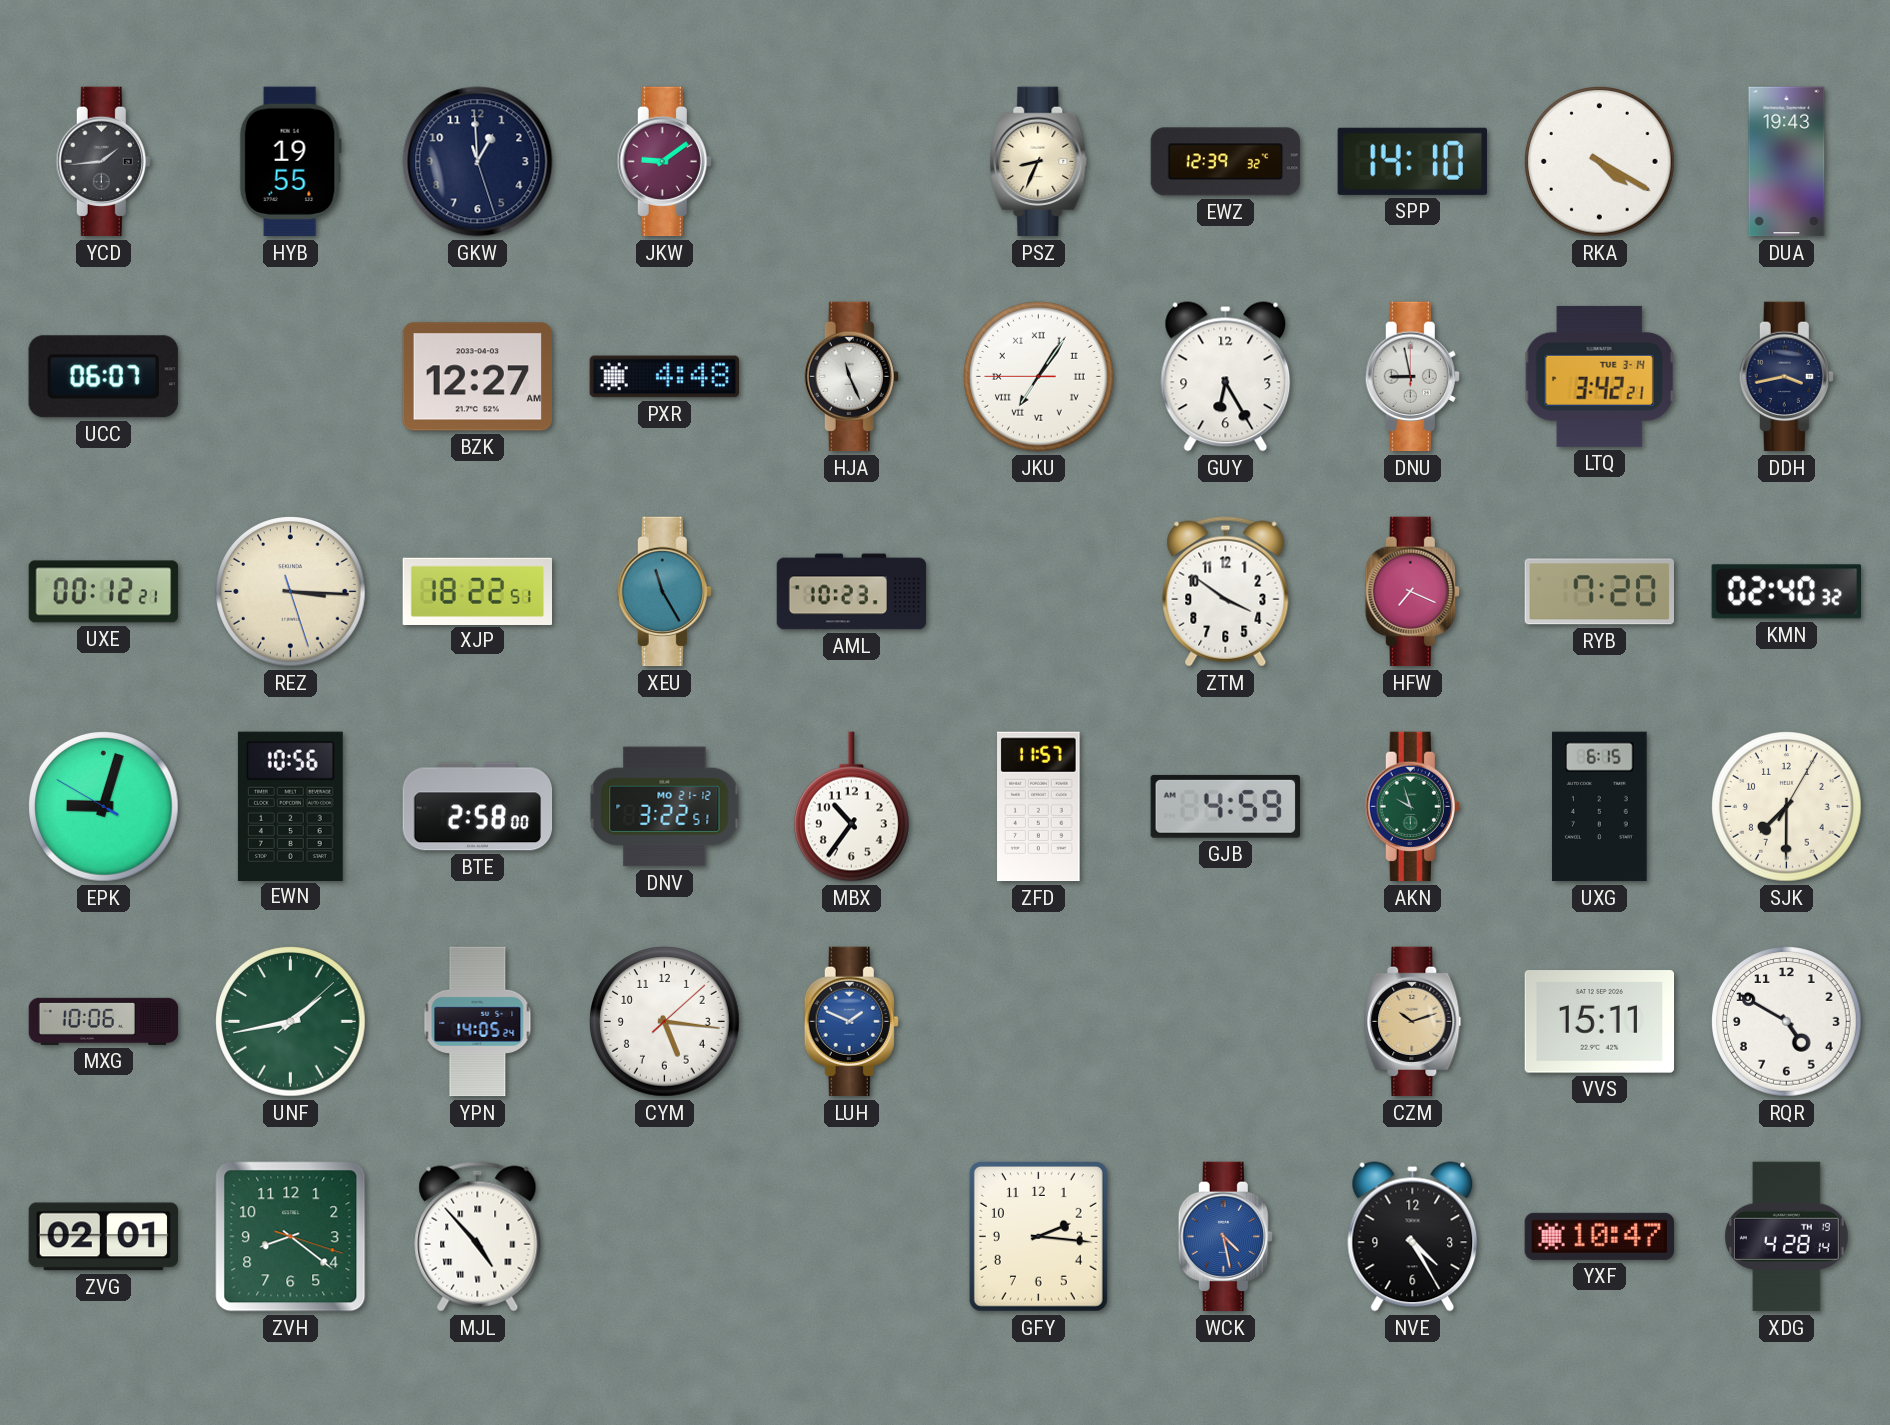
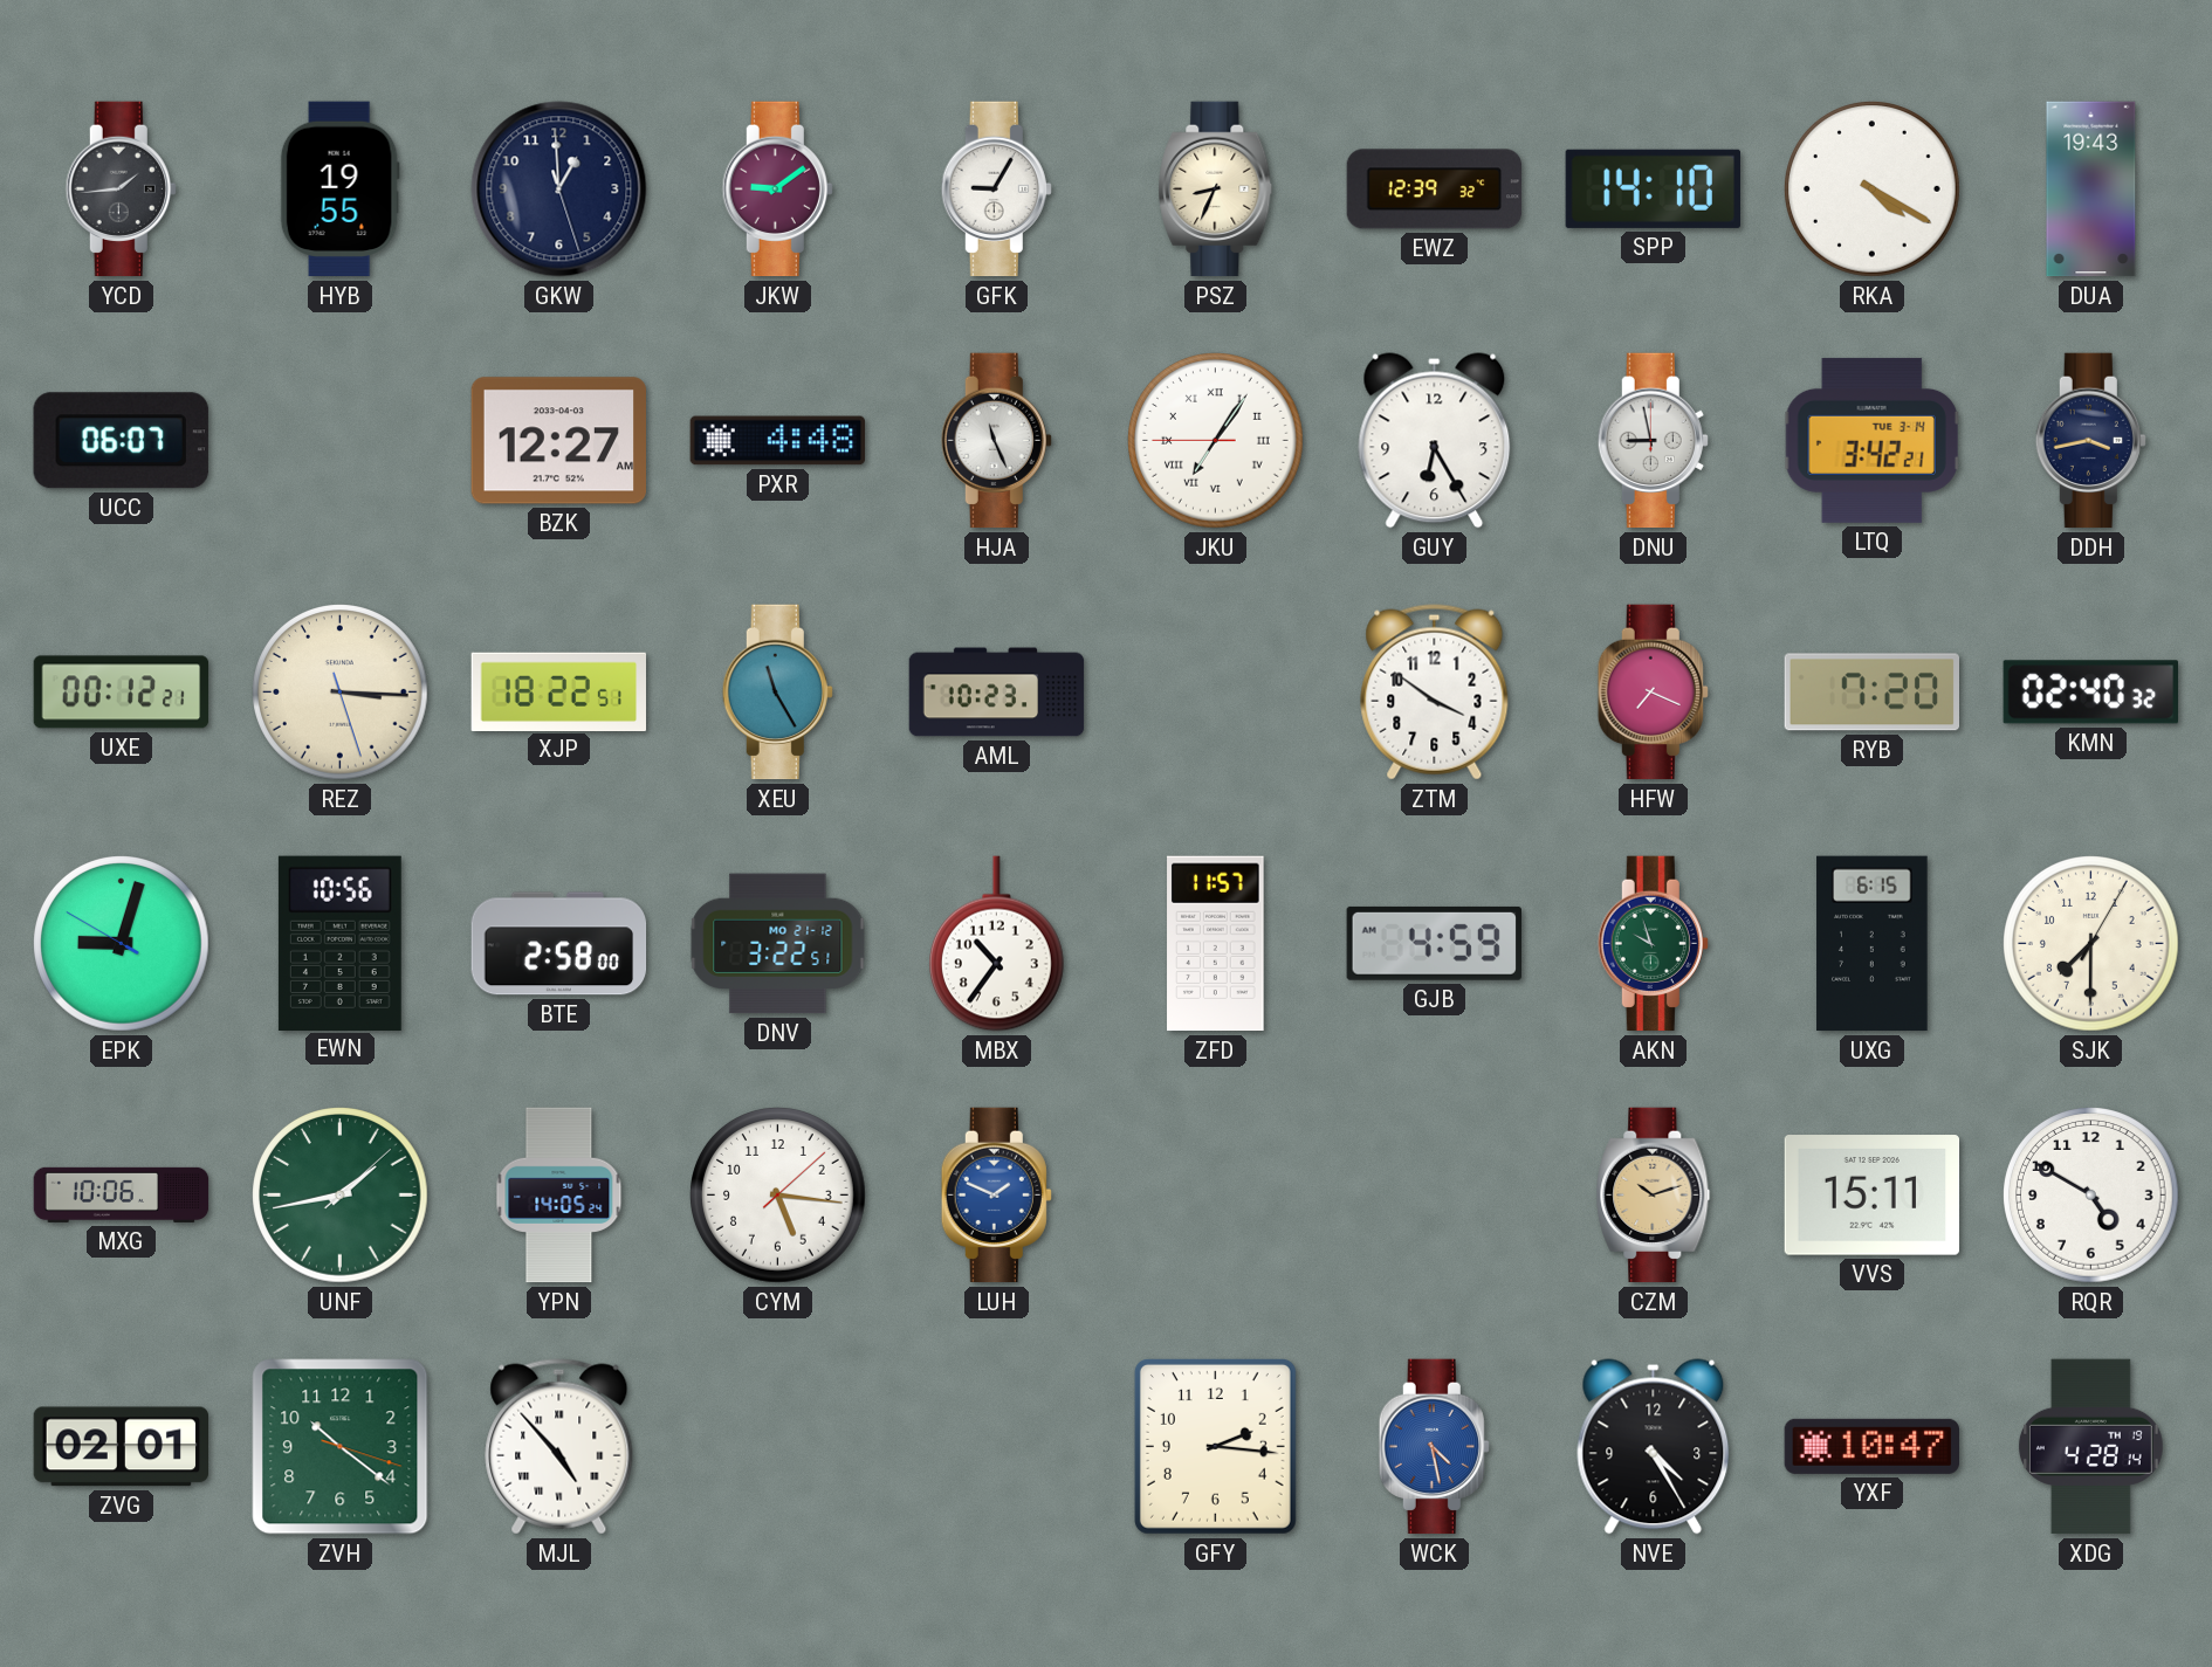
GFK: none -> 9:05
ZVH: 8:21 -> 10:21
